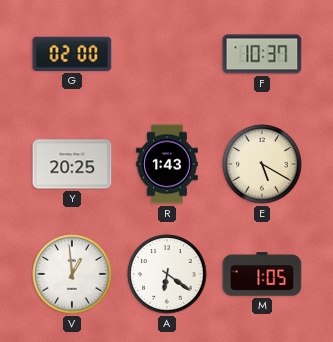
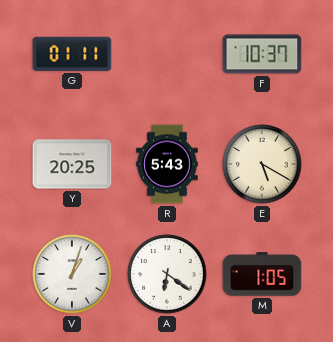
G: 02:00 -> 01:11
R: 1:43 -> 5:43
V: 12:59 -> 1:03
